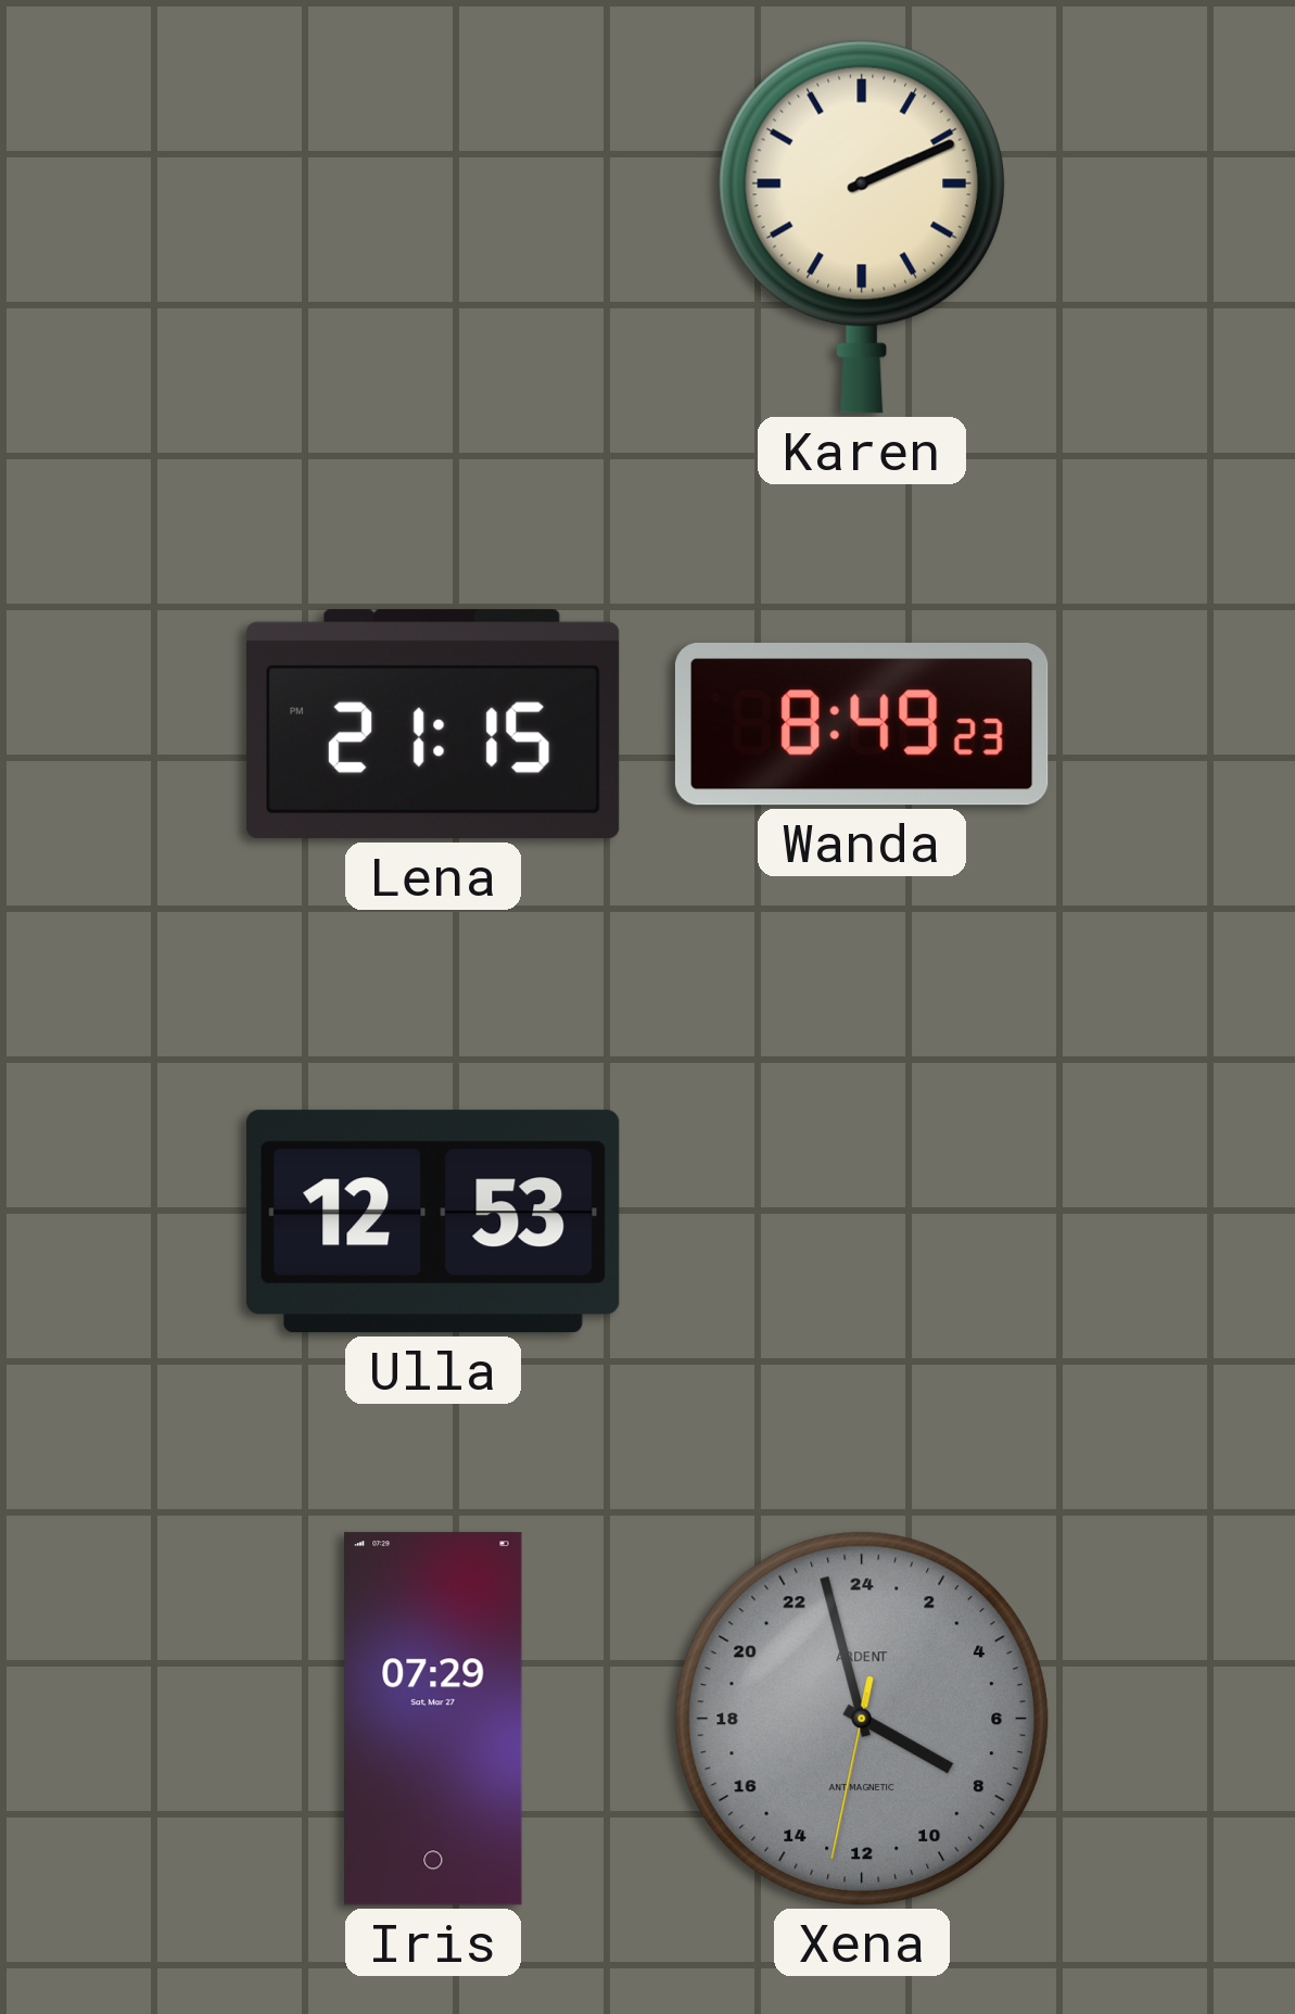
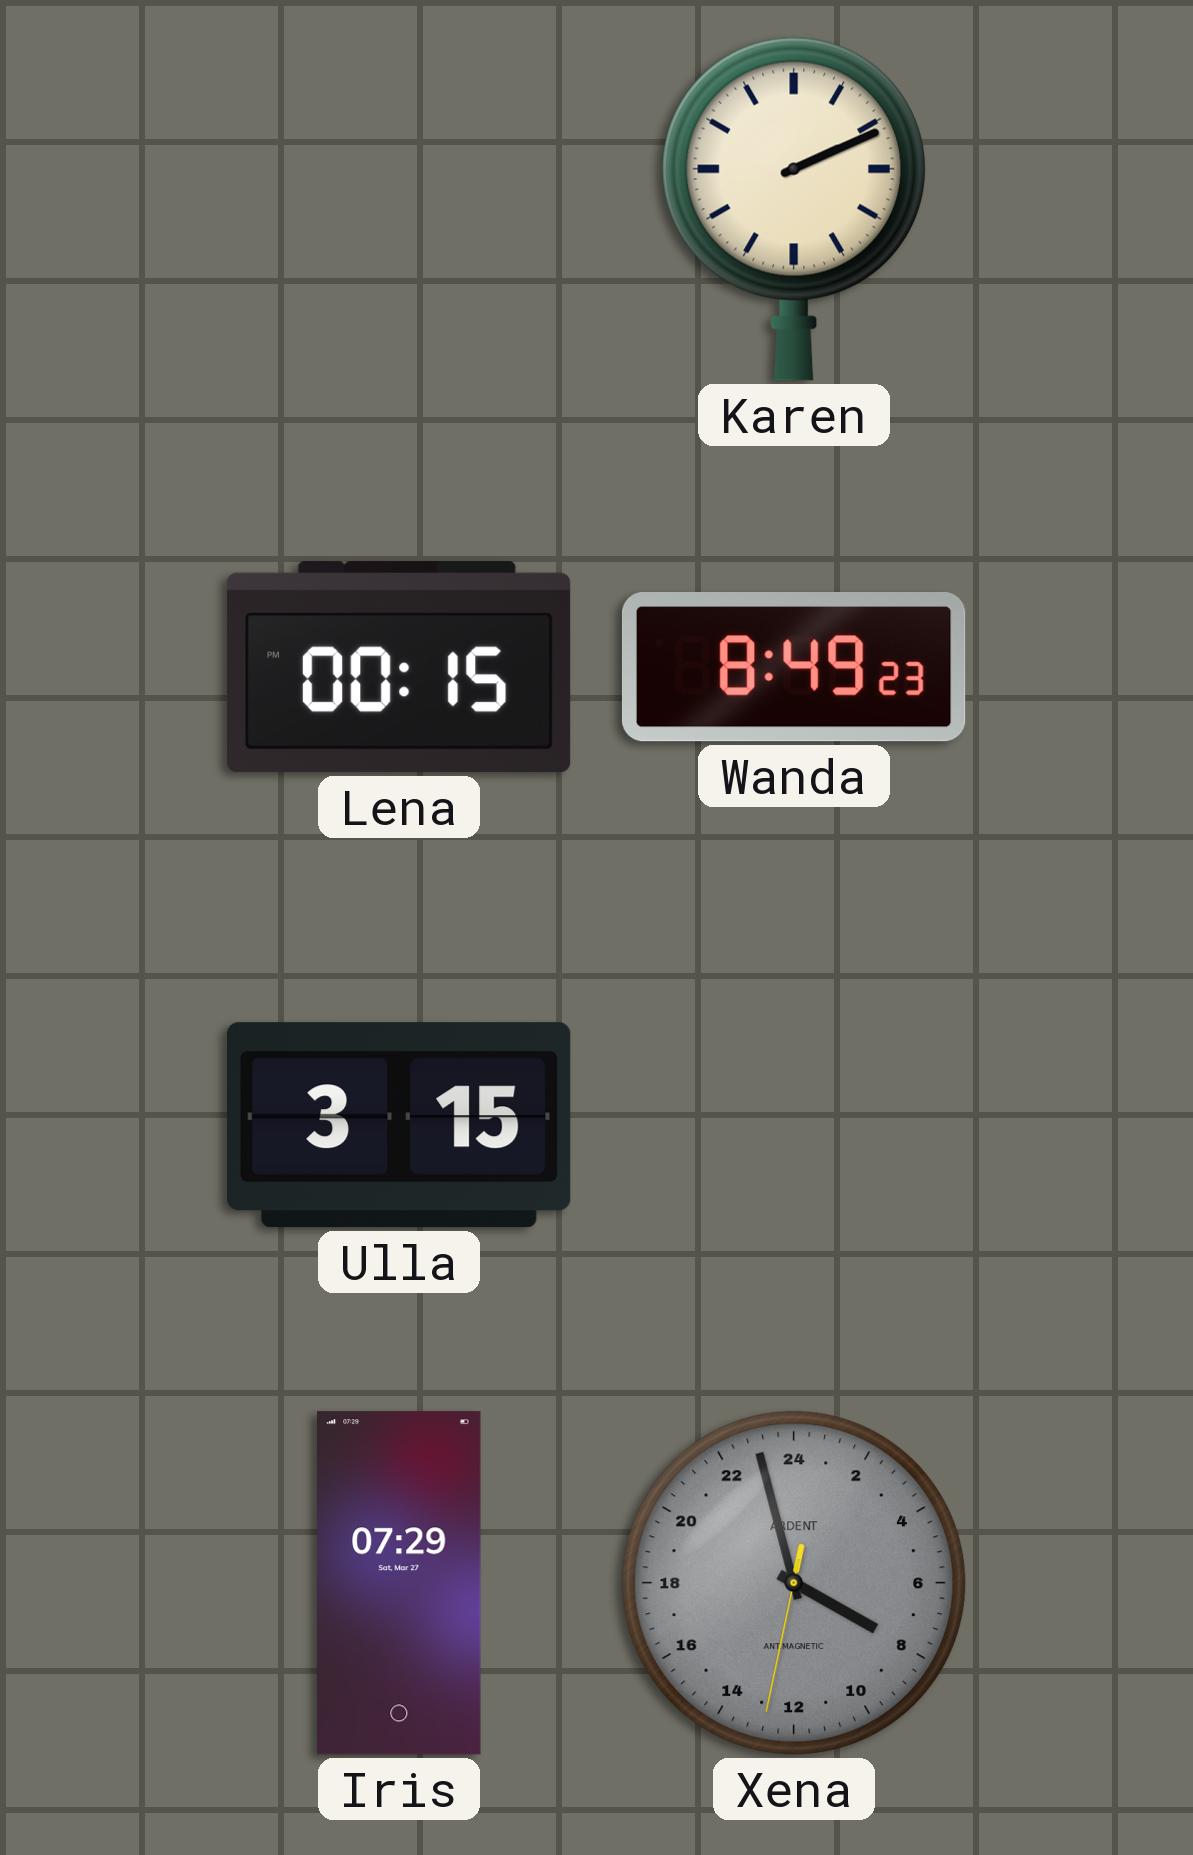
Lena: 21:15 -> 00:15
Ulla: 12:53 -> 3:15
